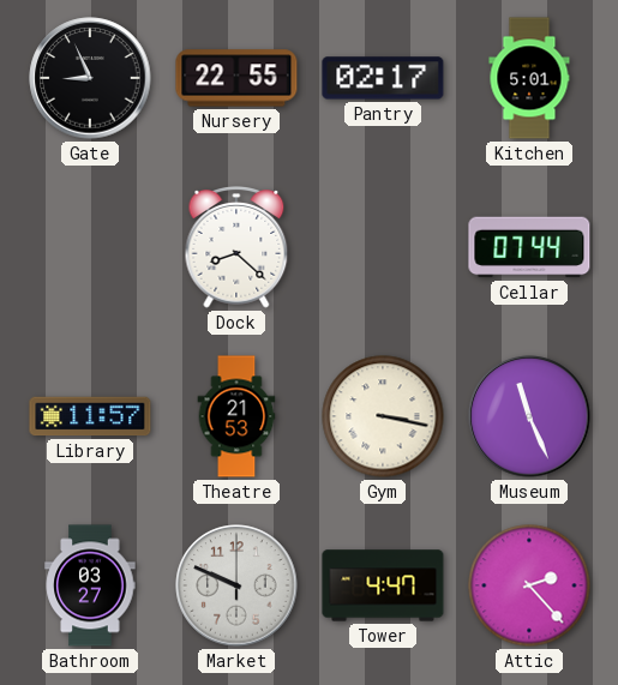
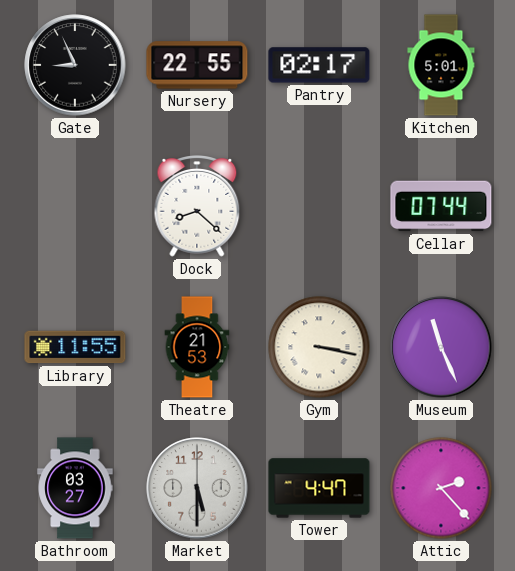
Library: 11:57 -> 11:55
Market: 9:49 -> 5:30
